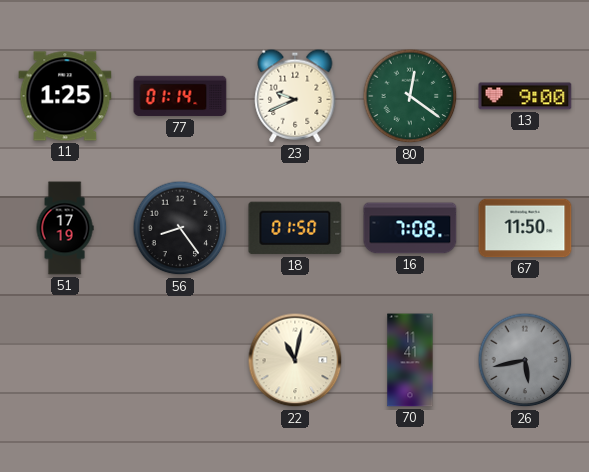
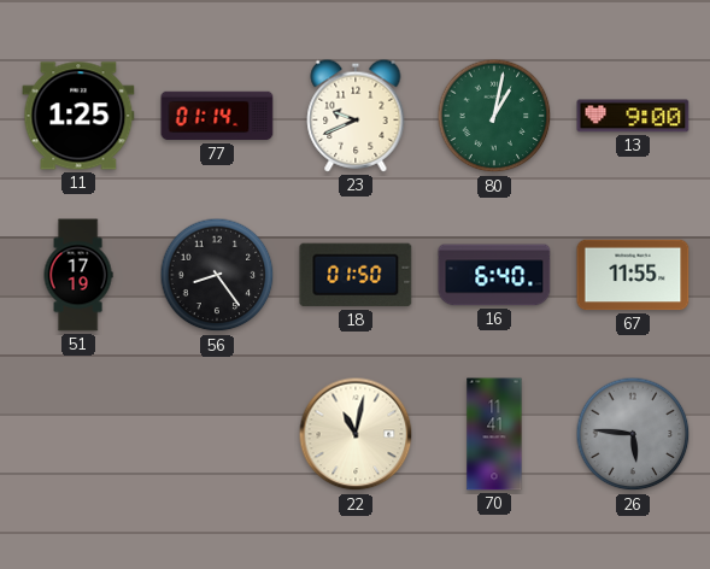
80: 12:21 -> 1:02
16: 7:08 -> 6:40
67: 11:50 -> 11:55
26: 5:43 -> 5:46
